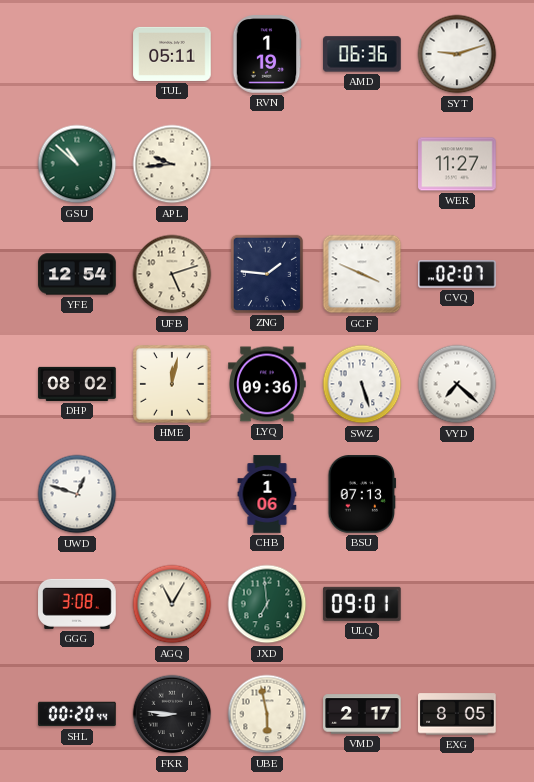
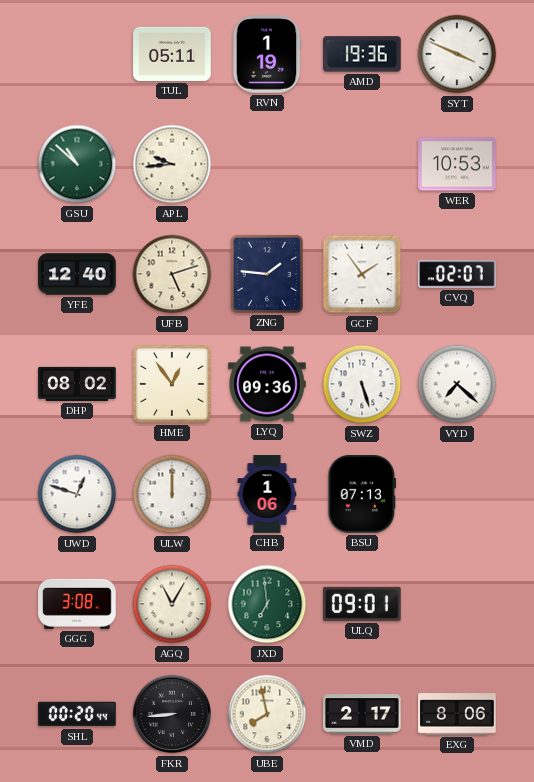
AMD: 06:36 -> 19:36
SYT: 9:12 -> 3:49
WER: 11:27 -> 10:53
YFE: 12:54 -> 12:40
GCF: 3:49 -> 1:54
HME: 12:02 -> 12:54
ULW: none -> 12:00
FKR: 8:46 -> 8:44
UBE: 5:58 -> 7:58
EXG: 8:05 -> 8:06
